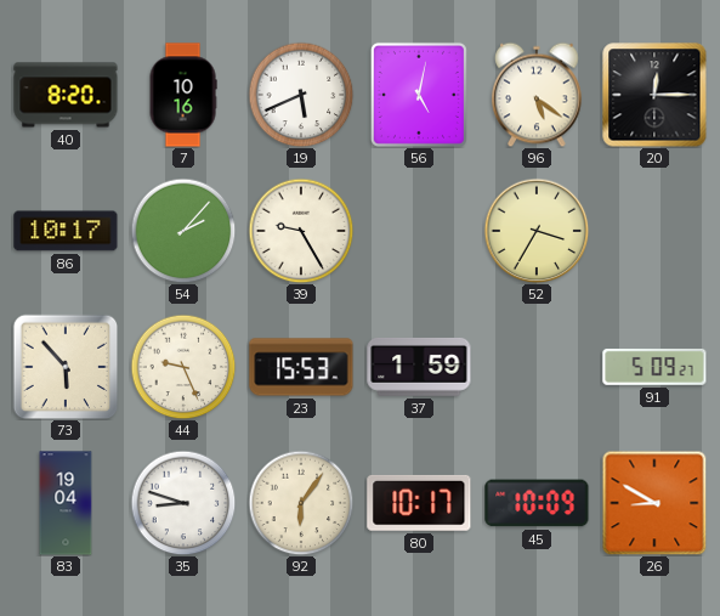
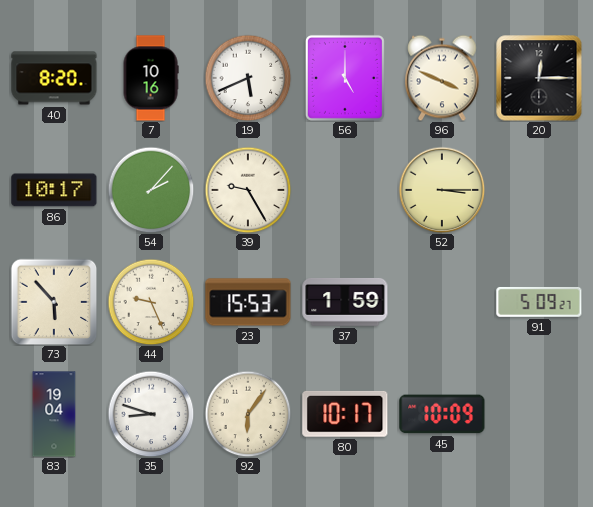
56: 5:02 -> 5:00
96: 5:21 -> 3:49
52: 3:35 -> 3:15
26: 8:50 -> none
